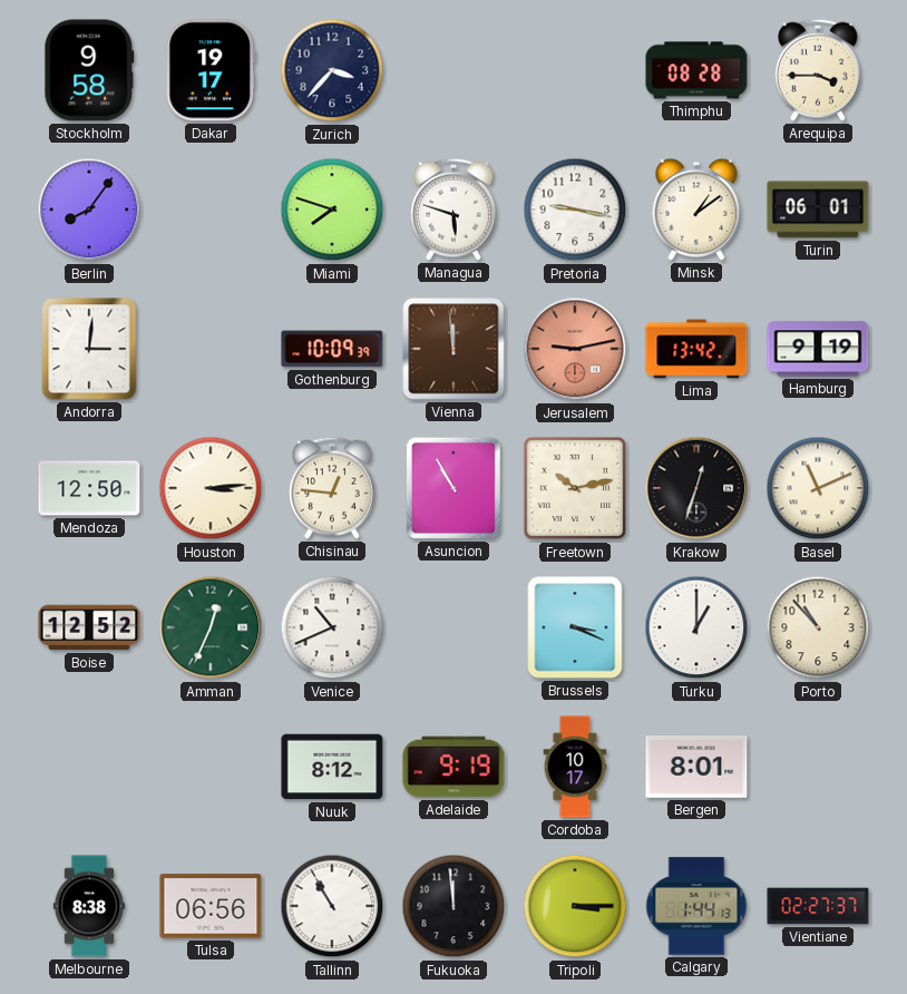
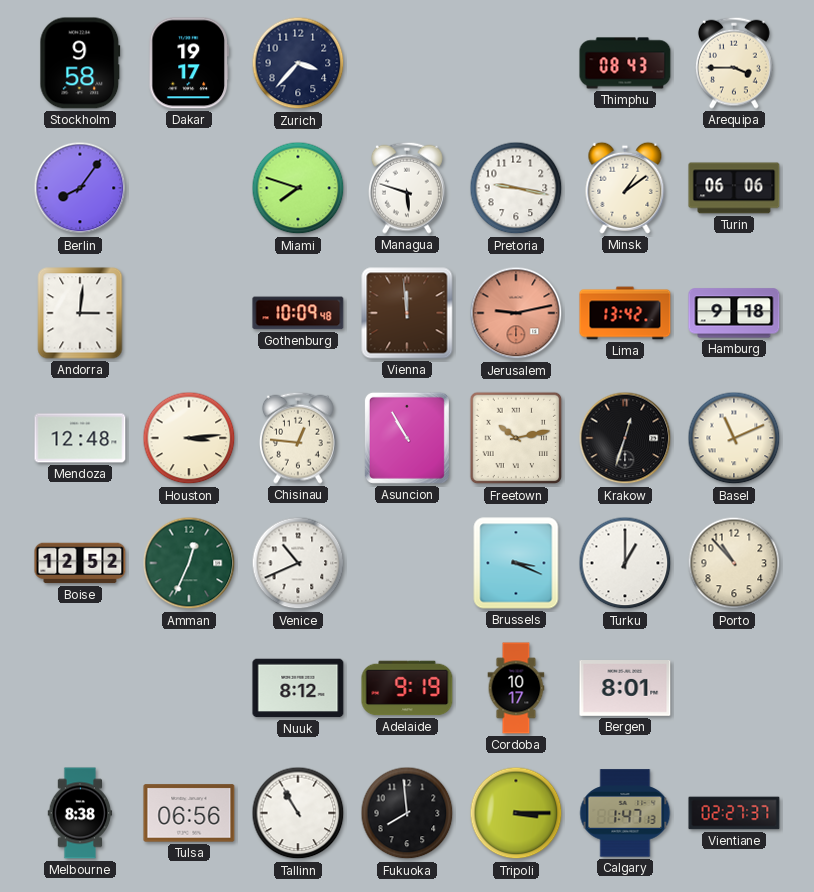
Thimphu: 08:28 -> 08:43
Turin: 06:01 -> 06:06
Gothenburg: 10:09:39 -> 10:09:48
Hamburg: 9:19 -> 9:18
Mendoza: 12:50 -> 12:48
Fukuoka: 11:59 -> 7:59
Calgary: 1:44 -> 1:47
